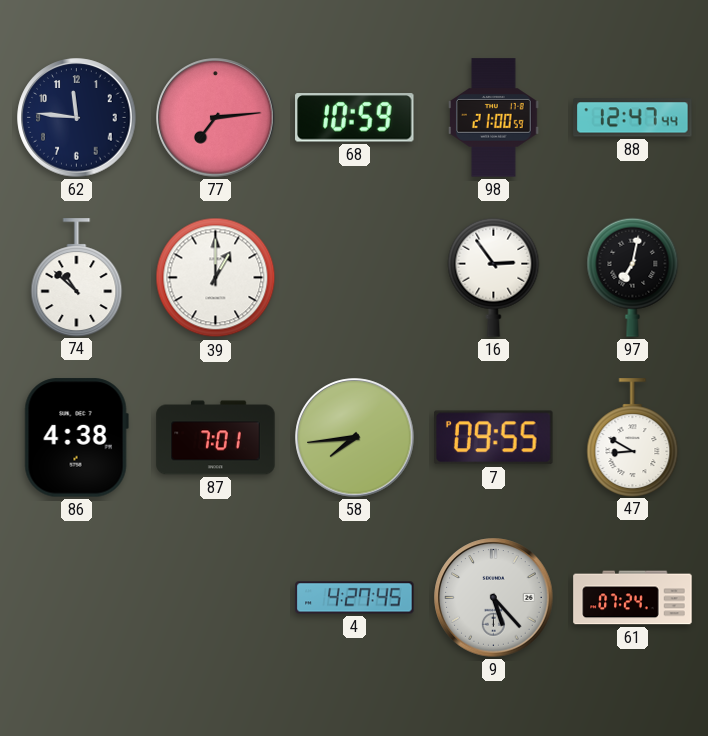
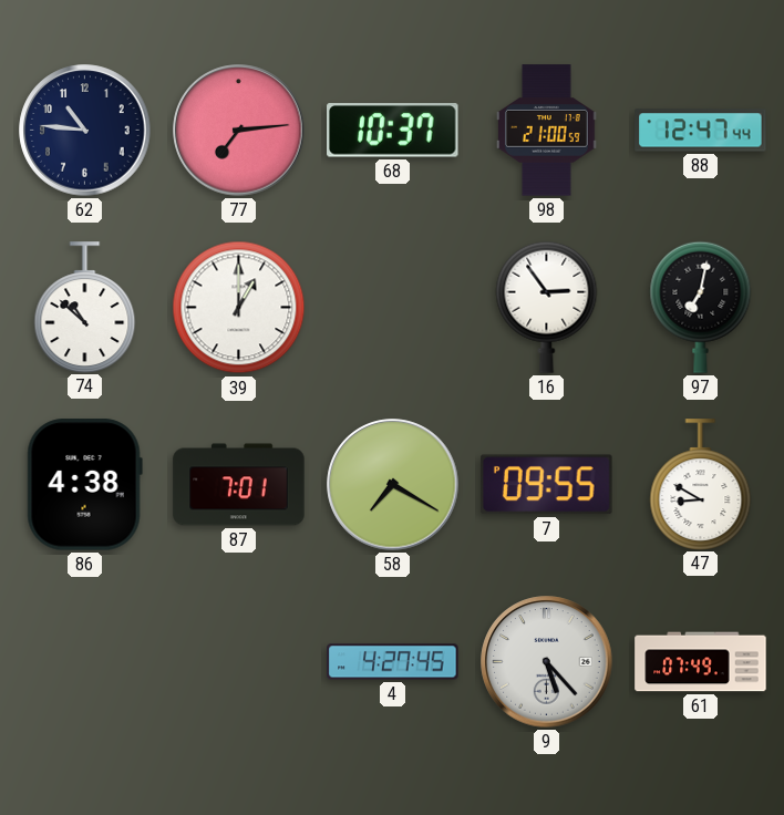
62: 11:46 -> 10:46
68: 10:59 -> 10:37
58: 7:44 -> 7:20
61: 07:24 -> 07:49
